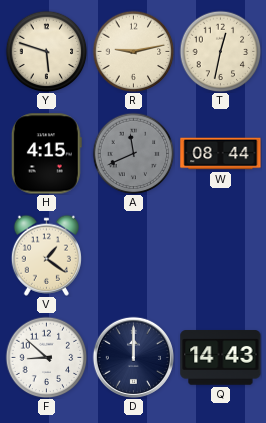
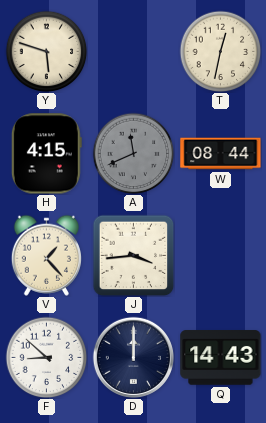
R: 9:13 -> none
V: 1:21 -> 1:23
J: none -> 3:44
